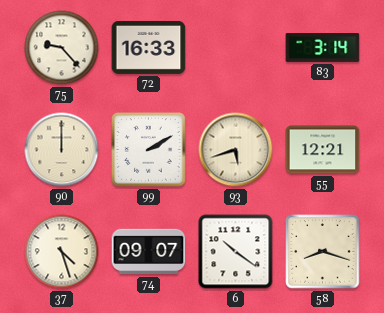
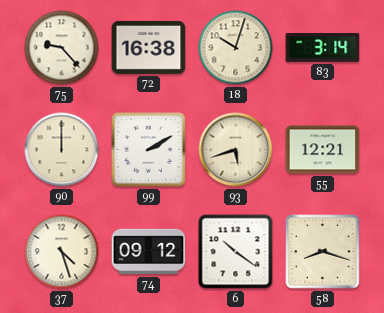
72: 16:33 -> 16:38
18: none -> 10:03
74: 09:07 -> 09:12
